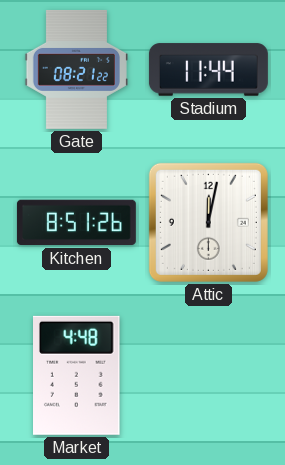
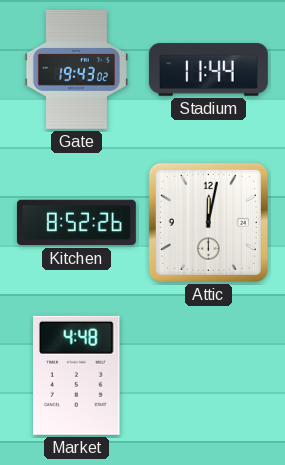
Gate: 08:21 -> 19:43
Kitchen: 8:51 -> 8:52
